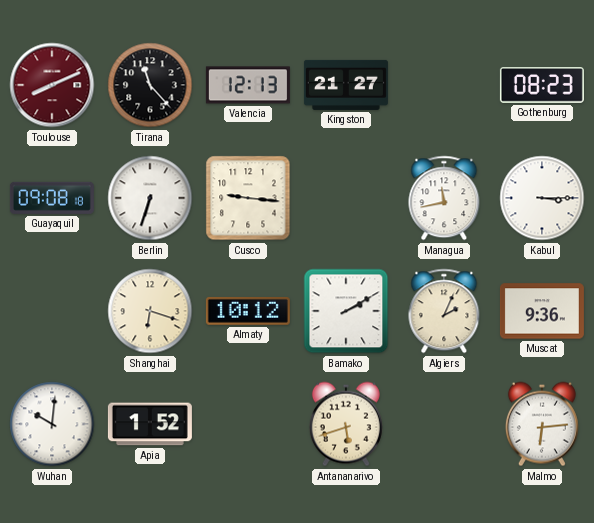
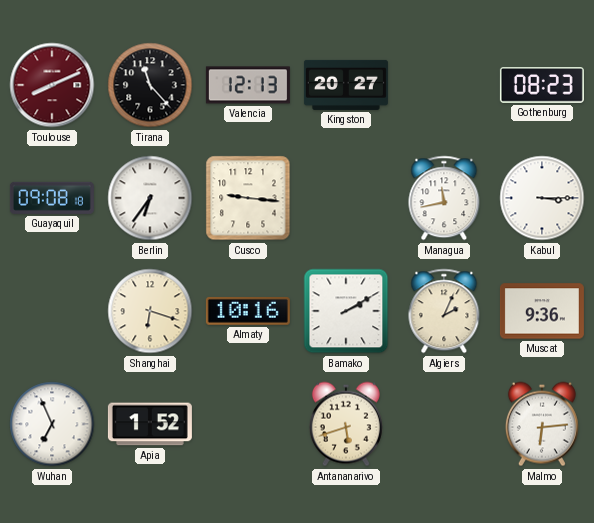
Kingston: 21:27 -> 20:27
Berlin: 6:33 -> 6:36
Almaty: 10:12 -> 10:16
Wuhan: 10:01 -> 6:56
